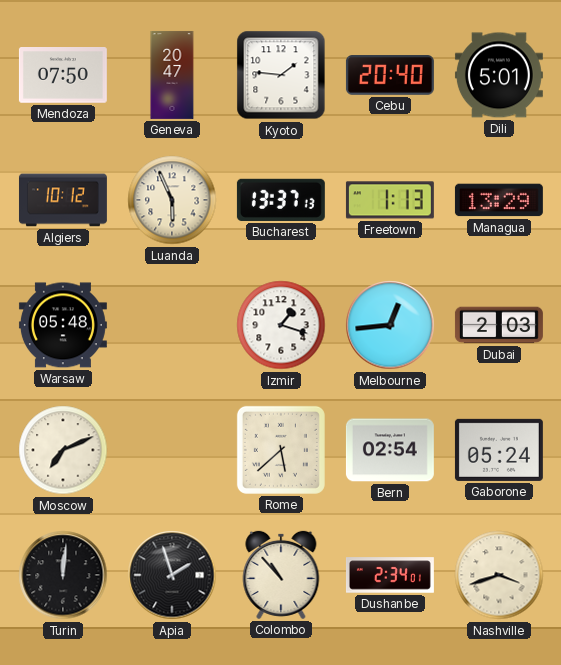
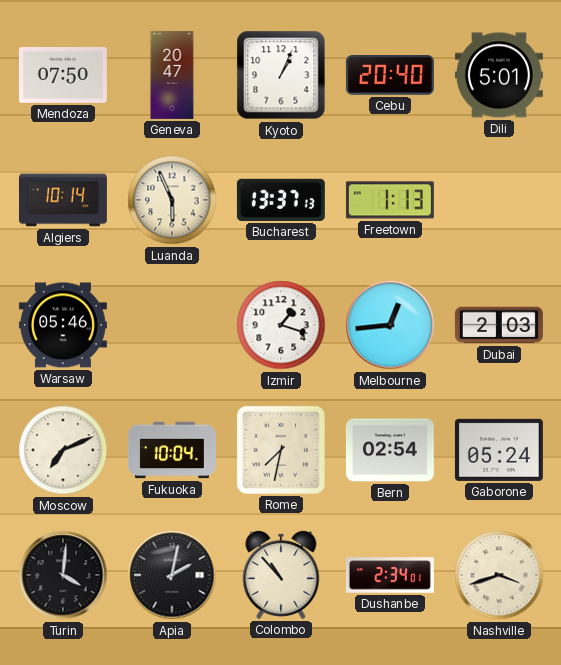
Kyoto: 1:46 -> 1:04
Algiers: 10:12 -> 10:14
Managua: 13:29 -> none
Warsaw: 05:48 -> 05:46
Fukuoka: none -> 10:04
Rome: 5:38 -> 7:32
Turin: 12:01 -> 4:01
Apia: 1:57 -> 2:02
